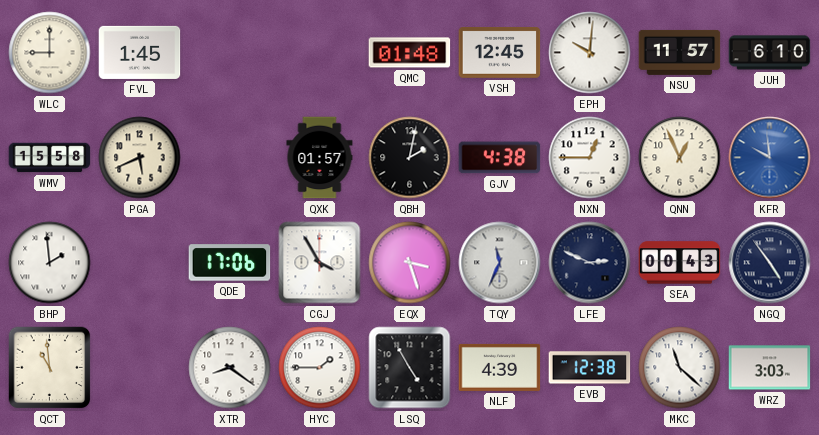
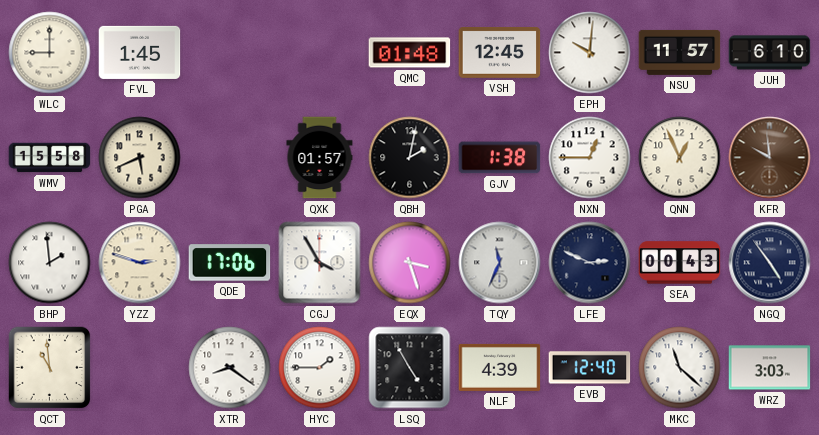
GJV: 4:38 -> 1:38
KFR dial: blue -> brown
YZZ: none -> 2:48
EVB: 12:38 -> 12:40
